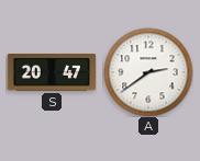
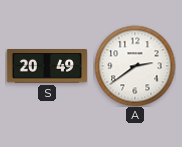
S: 20:47 -> 20:49
